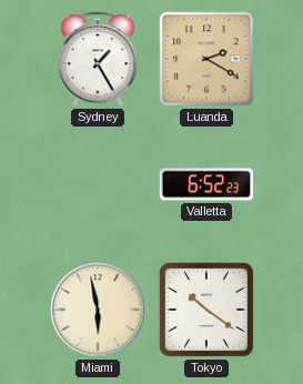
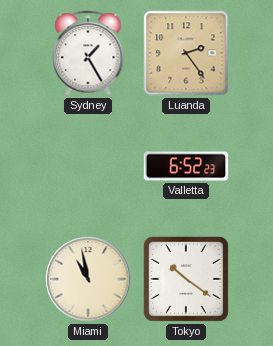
Luanda: 2:20 -> 2:24
Miami: 5:58 -> 10:58
